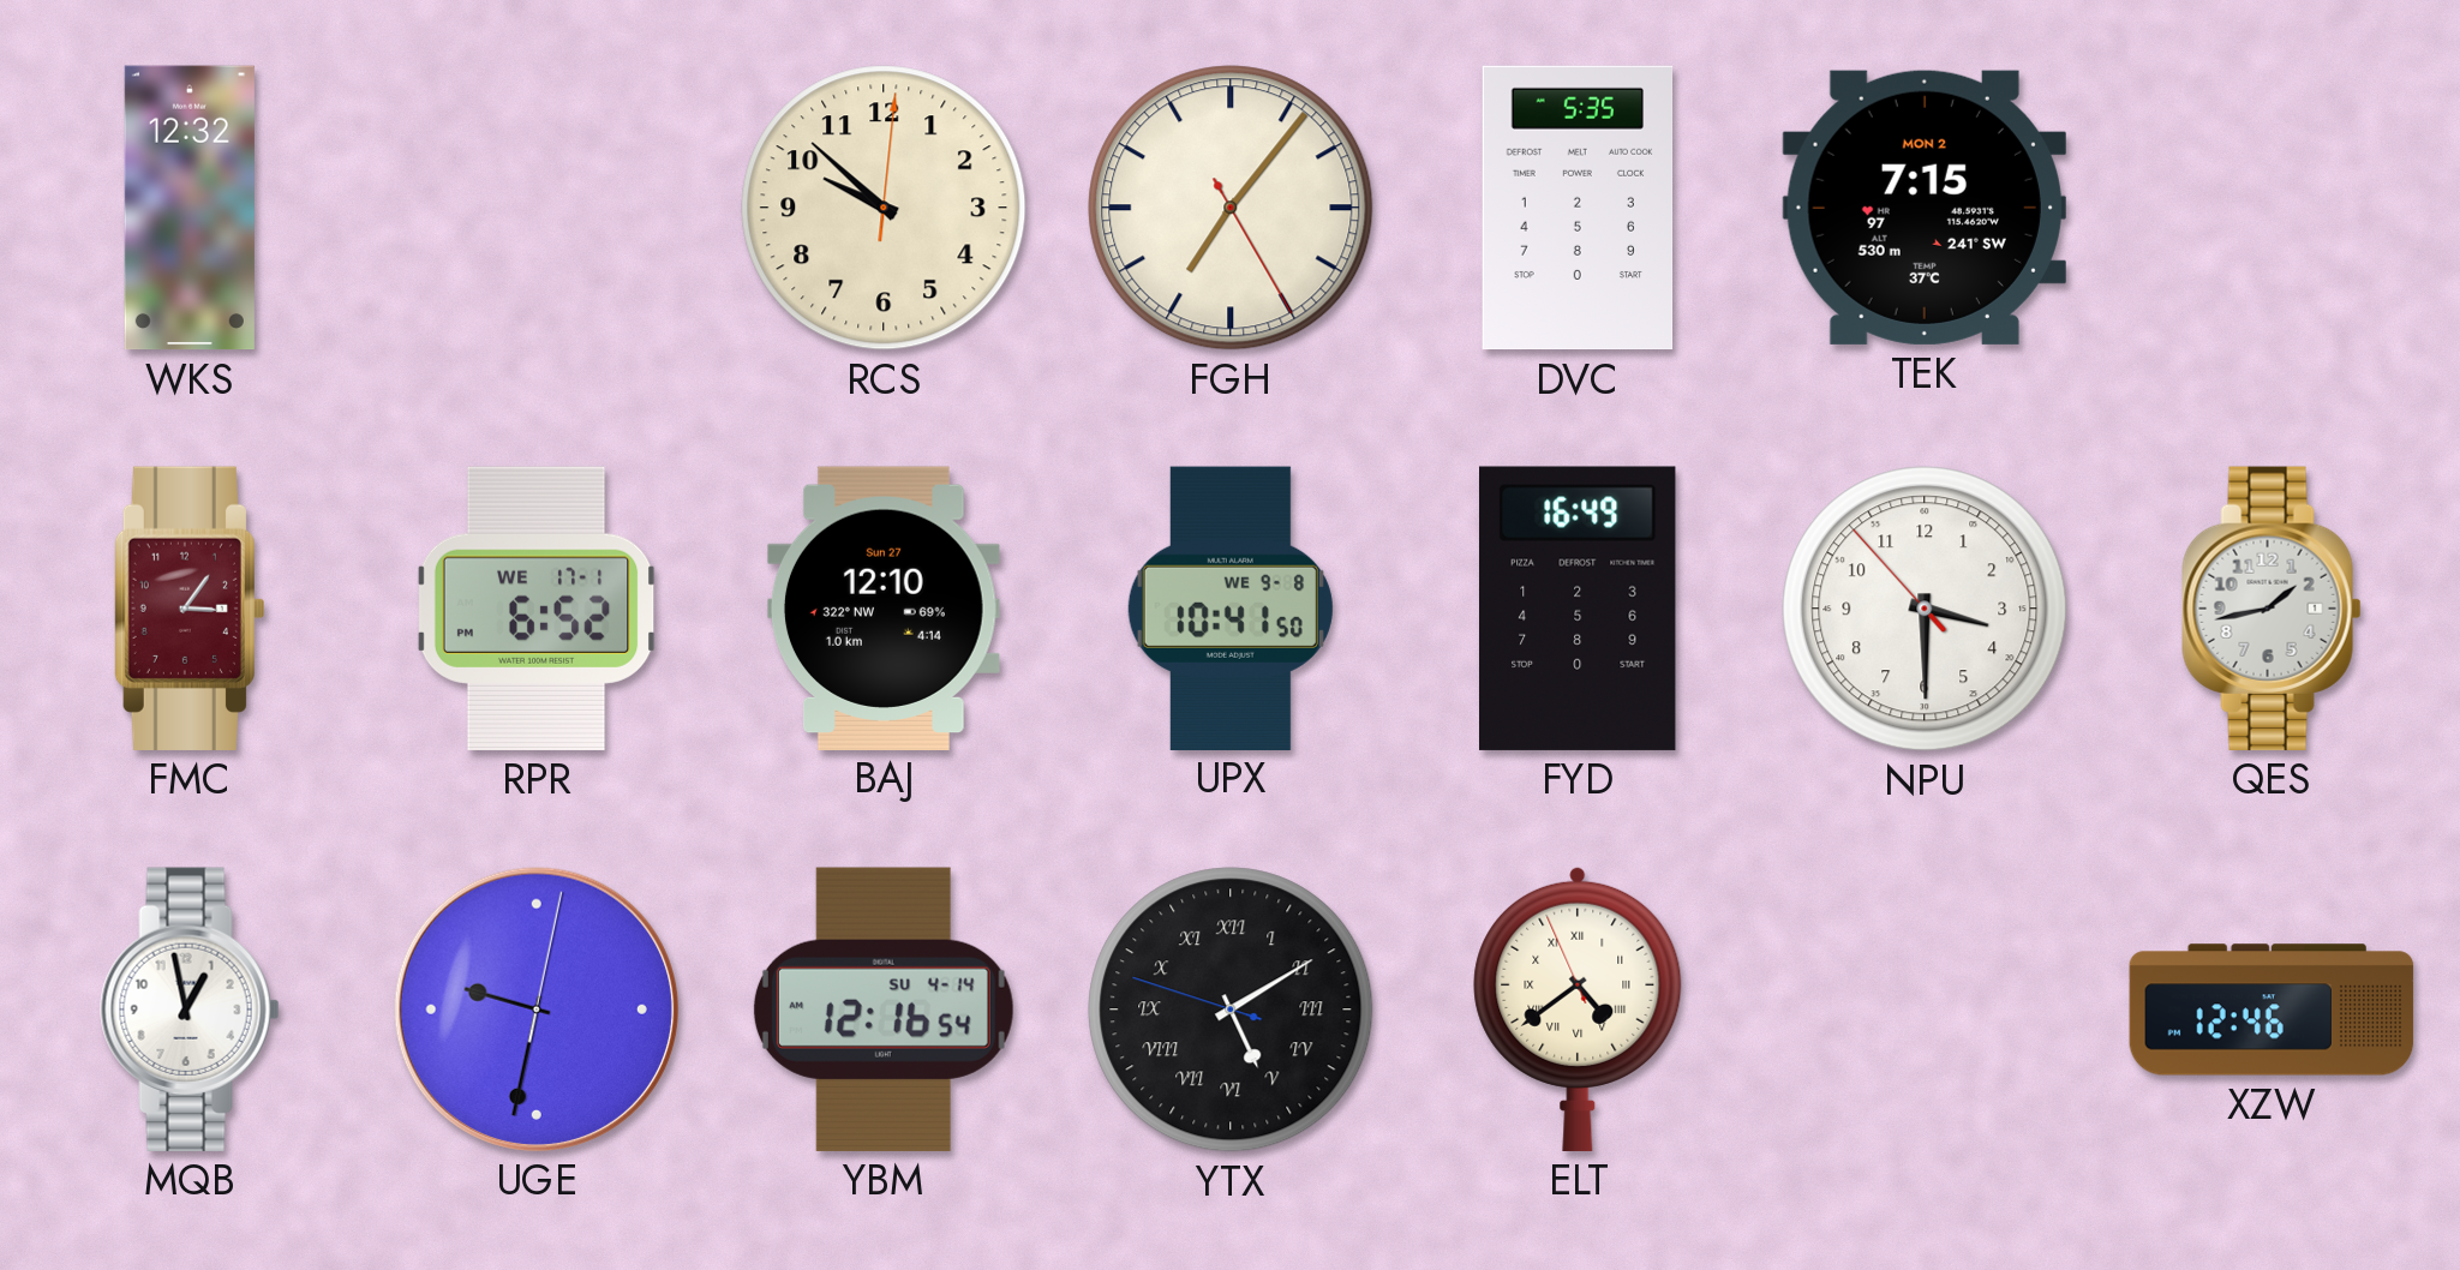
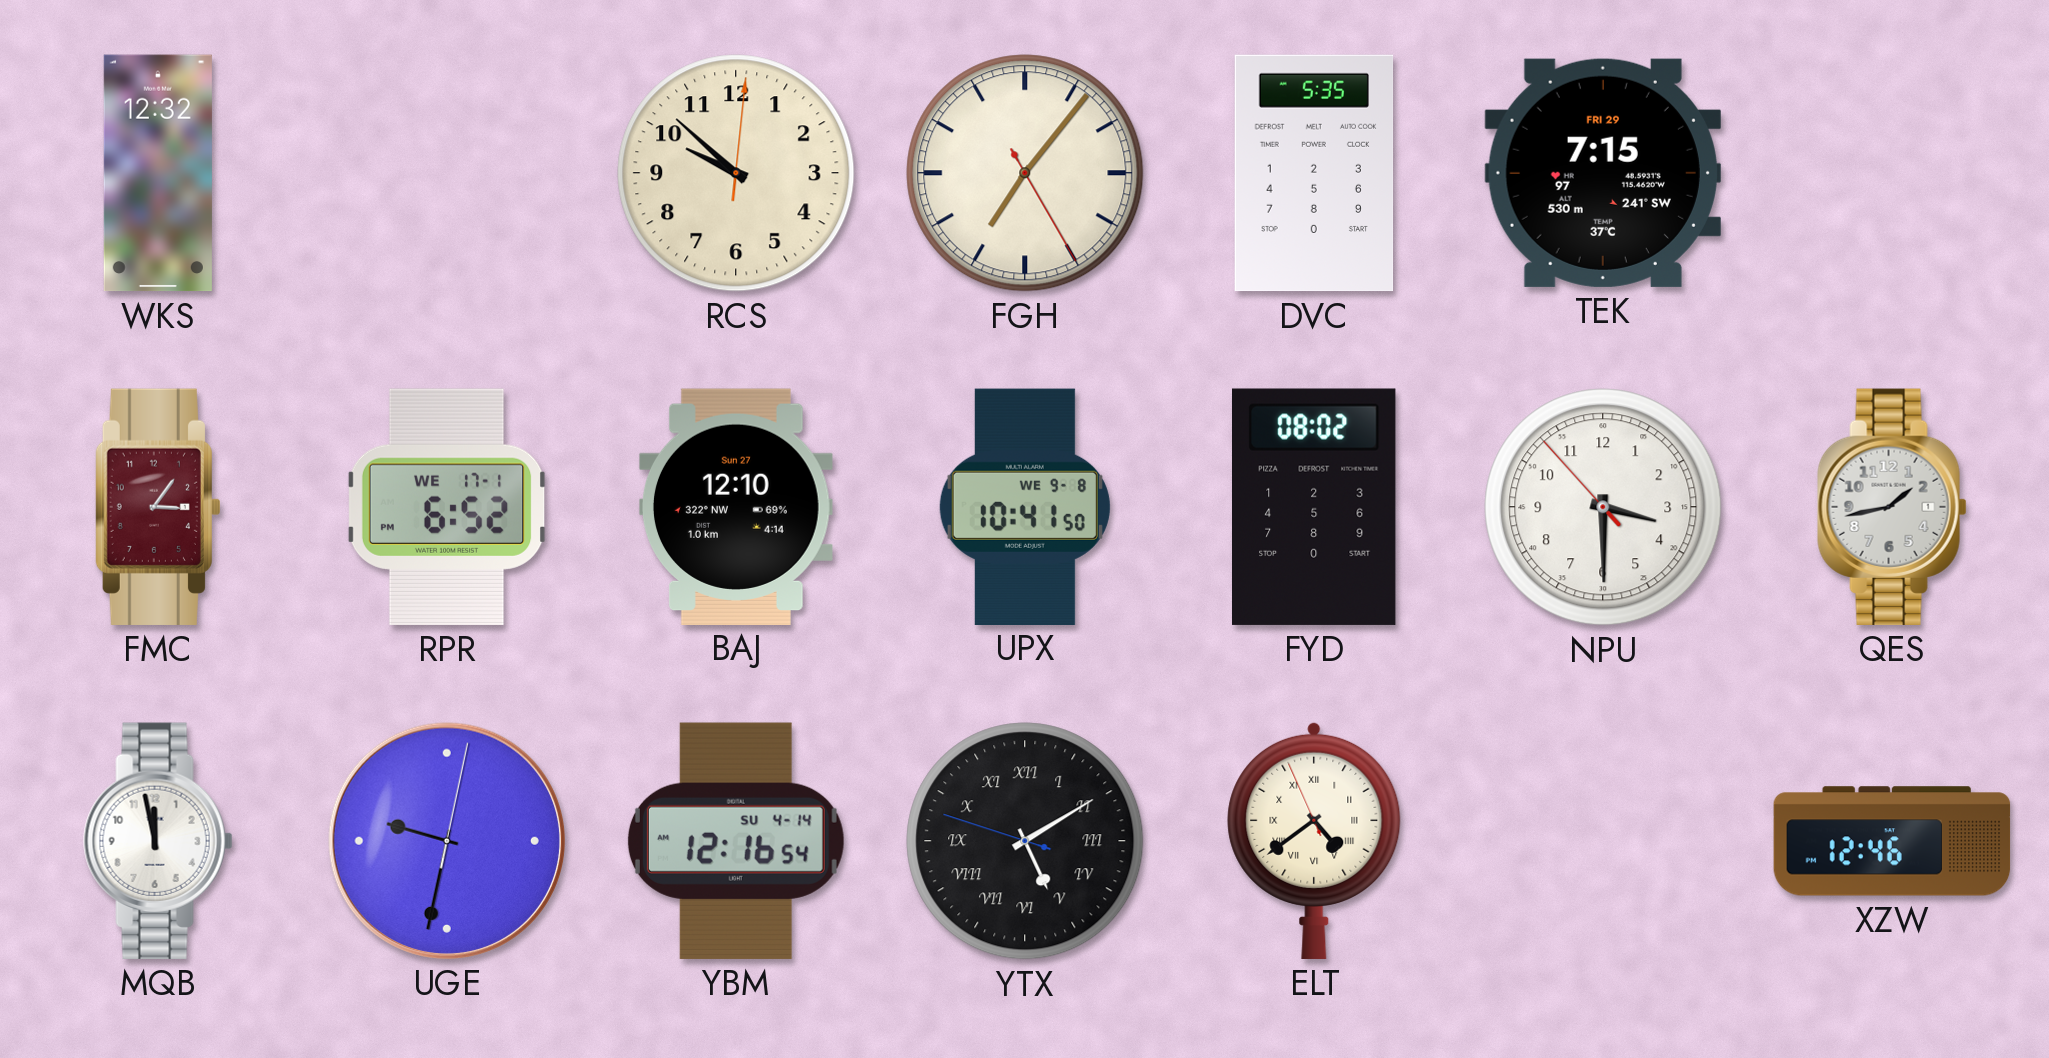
TEK date: MON 2 -> FRI 29
FYD: 16:49 -> 08:02
MQB: 12:58 -> 11:58
